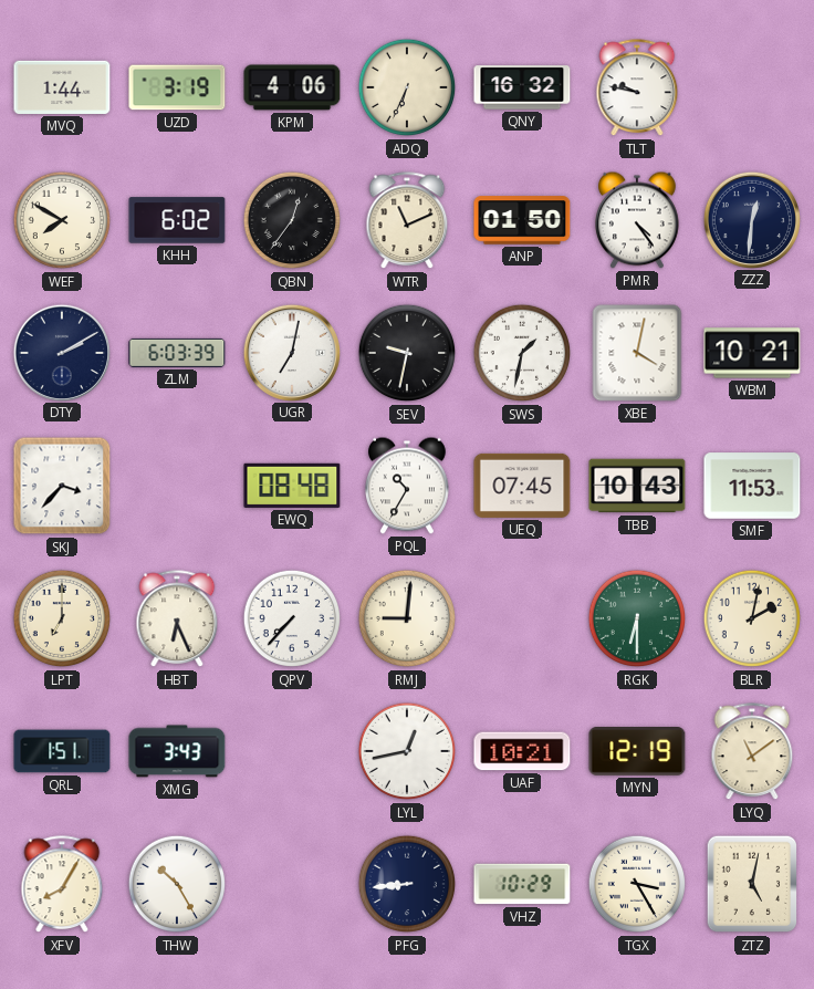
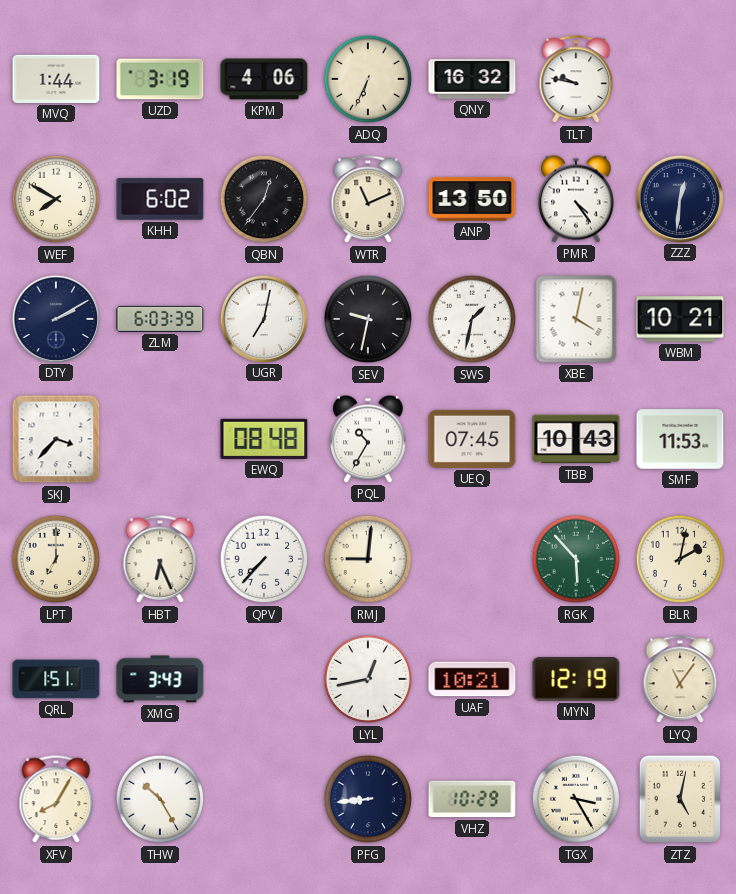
ANP: 01:50 -> 13:50
RGK: 6:30 -> 5:53
LYQ: 11:09 -> 11:06
